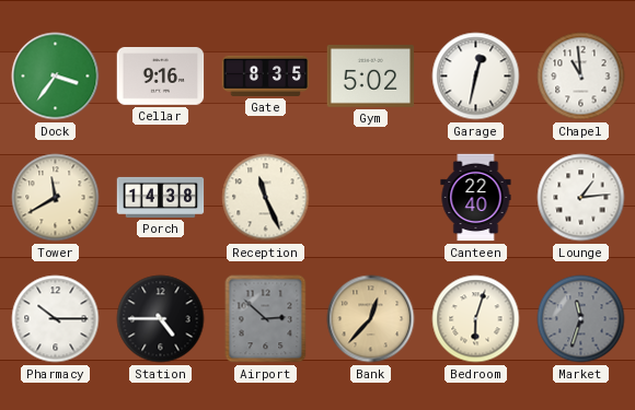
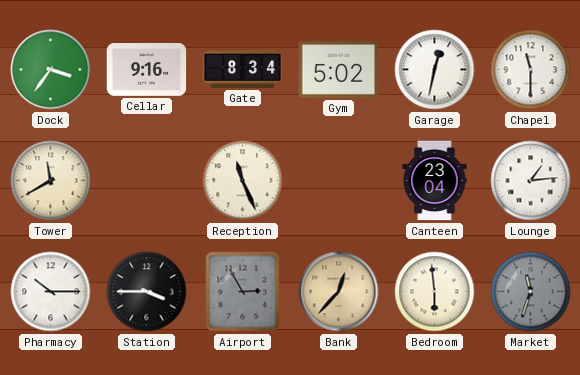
Gate: 8:35 -> 8:34
Chapel: 10:59 -> 11:30
Porch: 14:38 -> none
Canteen: 22:40 -> 23:04
Station: 4:45 -> 3:45
Airport: 2:52 -> 2:55
Bedroom: 6:03 -> 5:59
